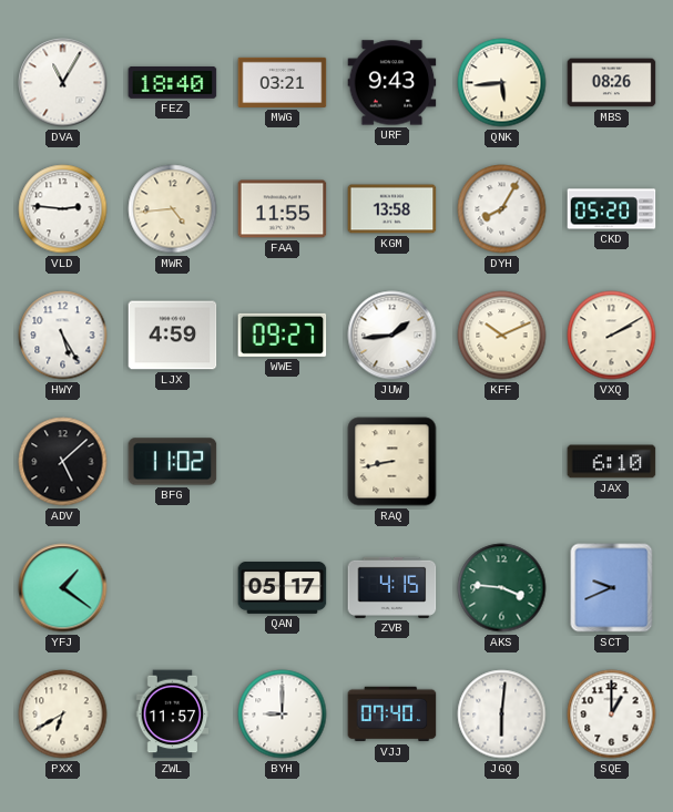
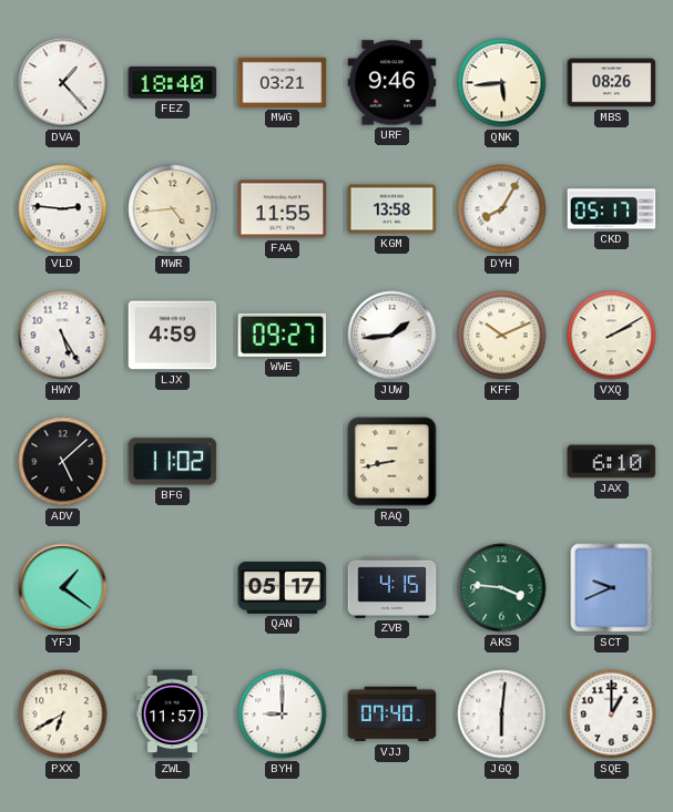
DVA: 11:05 -> 1:23
URF: 9:43 -> 9:46
CKD: 05:20 -> 05:17
